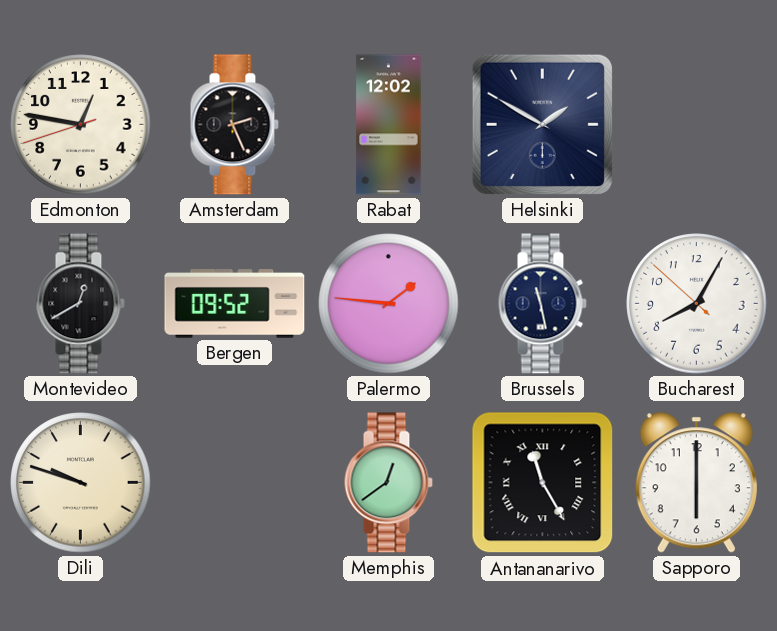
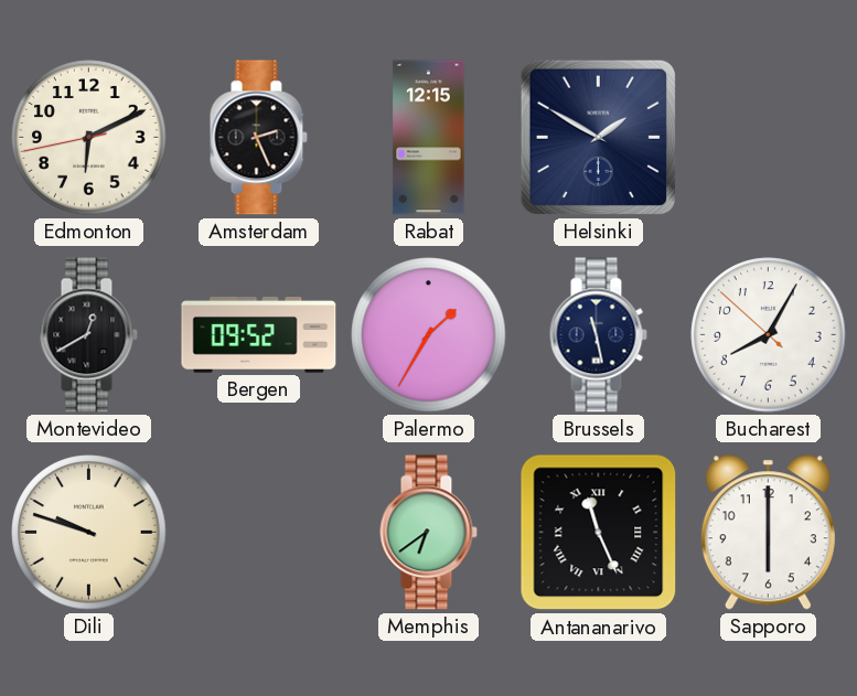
Edmonton: 12:46 -> 6:10
Rabat: 12:02 -> 12:15
Palermo: 1:46 -> 1:35
Memphis: 12:39 -> 6:39
Antananarivo: 11:25 -> 11:26
